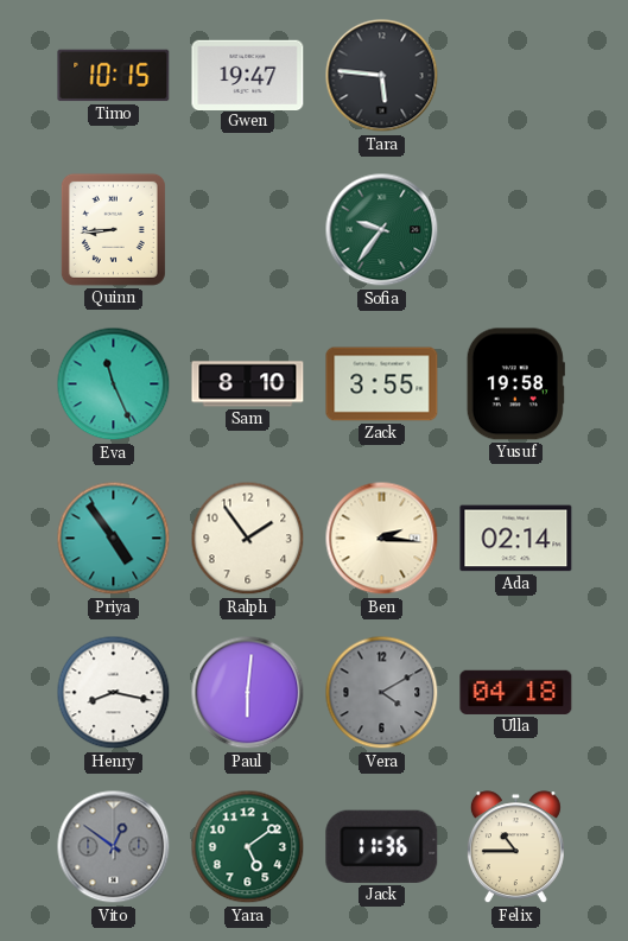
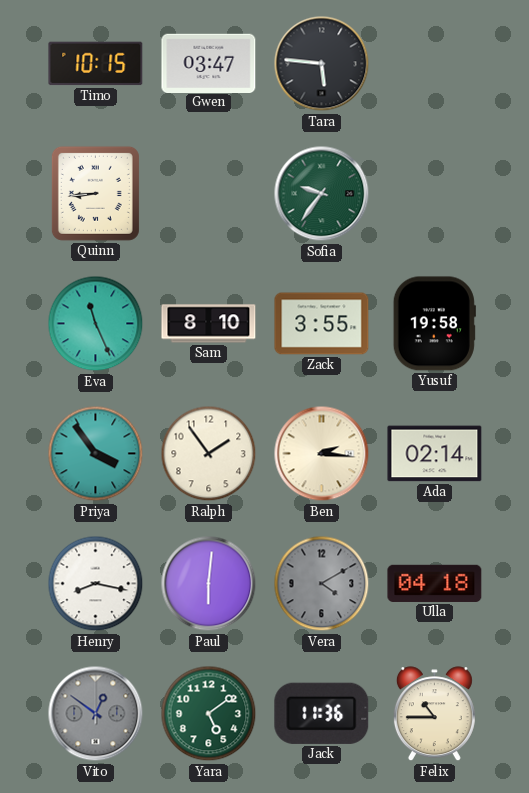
Gwen: 19:47 -> 03:47
Priya: 4:54 -> 3:54
